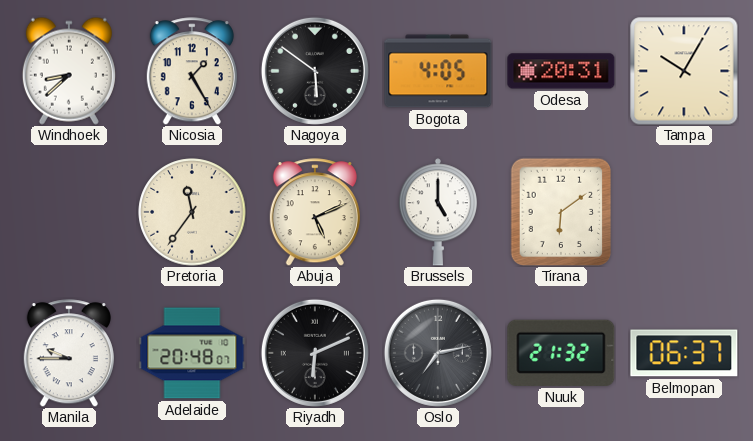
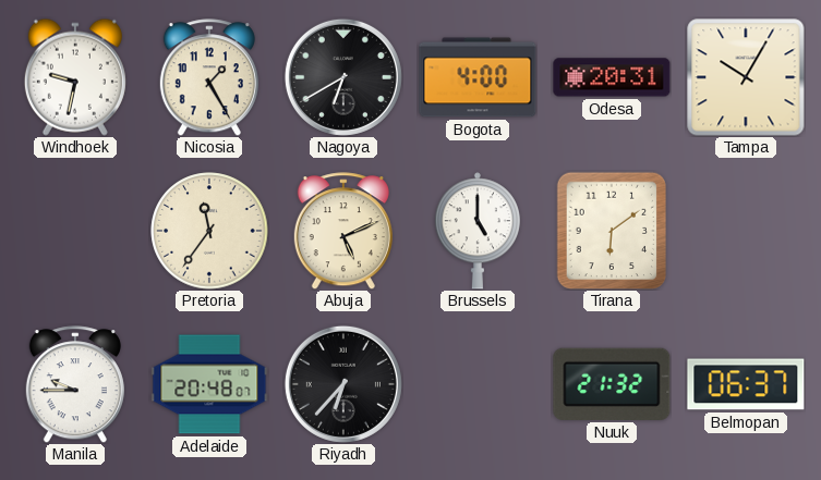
Windhoek: 8:38 -> 9:32
Nagoya: 5:51 -> 6:40
Bogota: 4:05 -> 4:00
Riyadh: 6:11 -> 6:37
Oslo: 7:13 -> none
